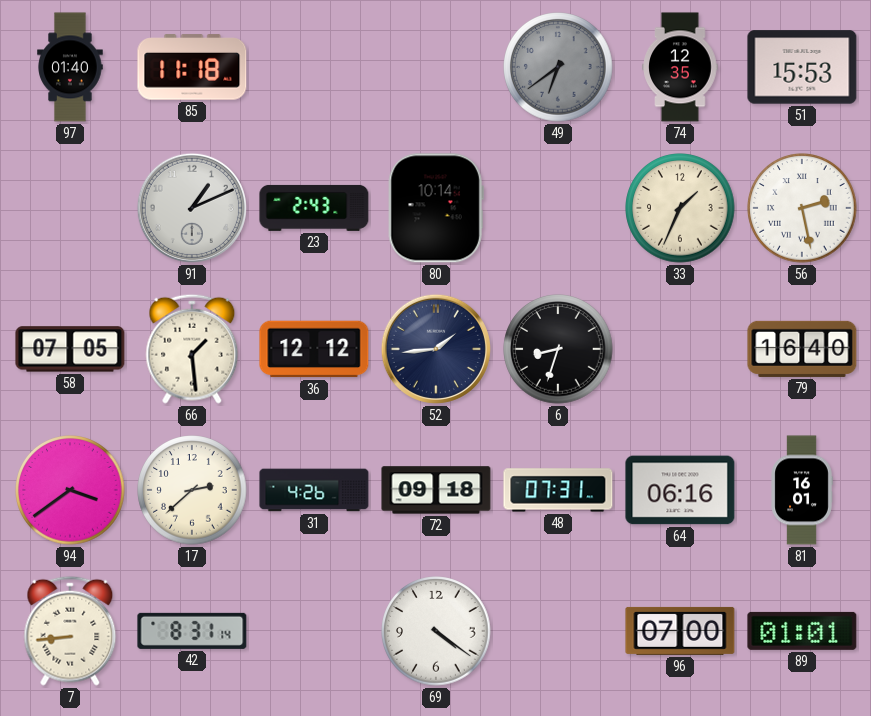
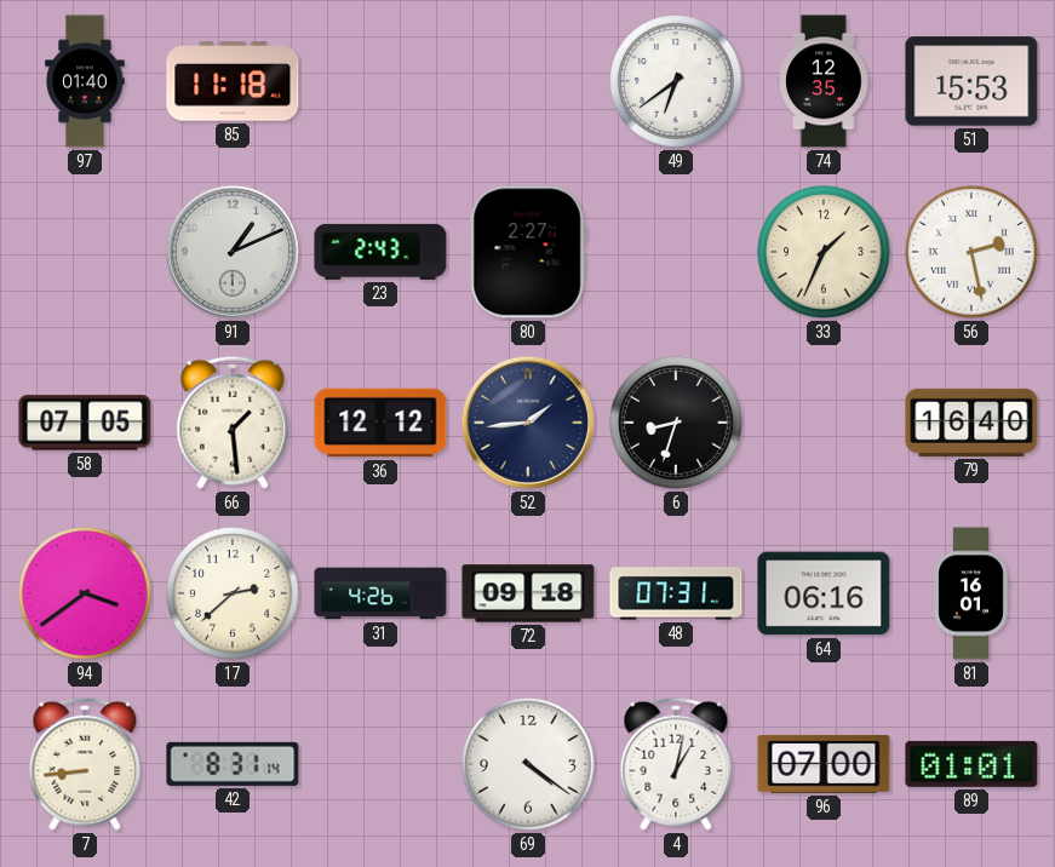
49 dial: grey -> white
80: 10:14 -> 2:27
4: none -> 1:02
